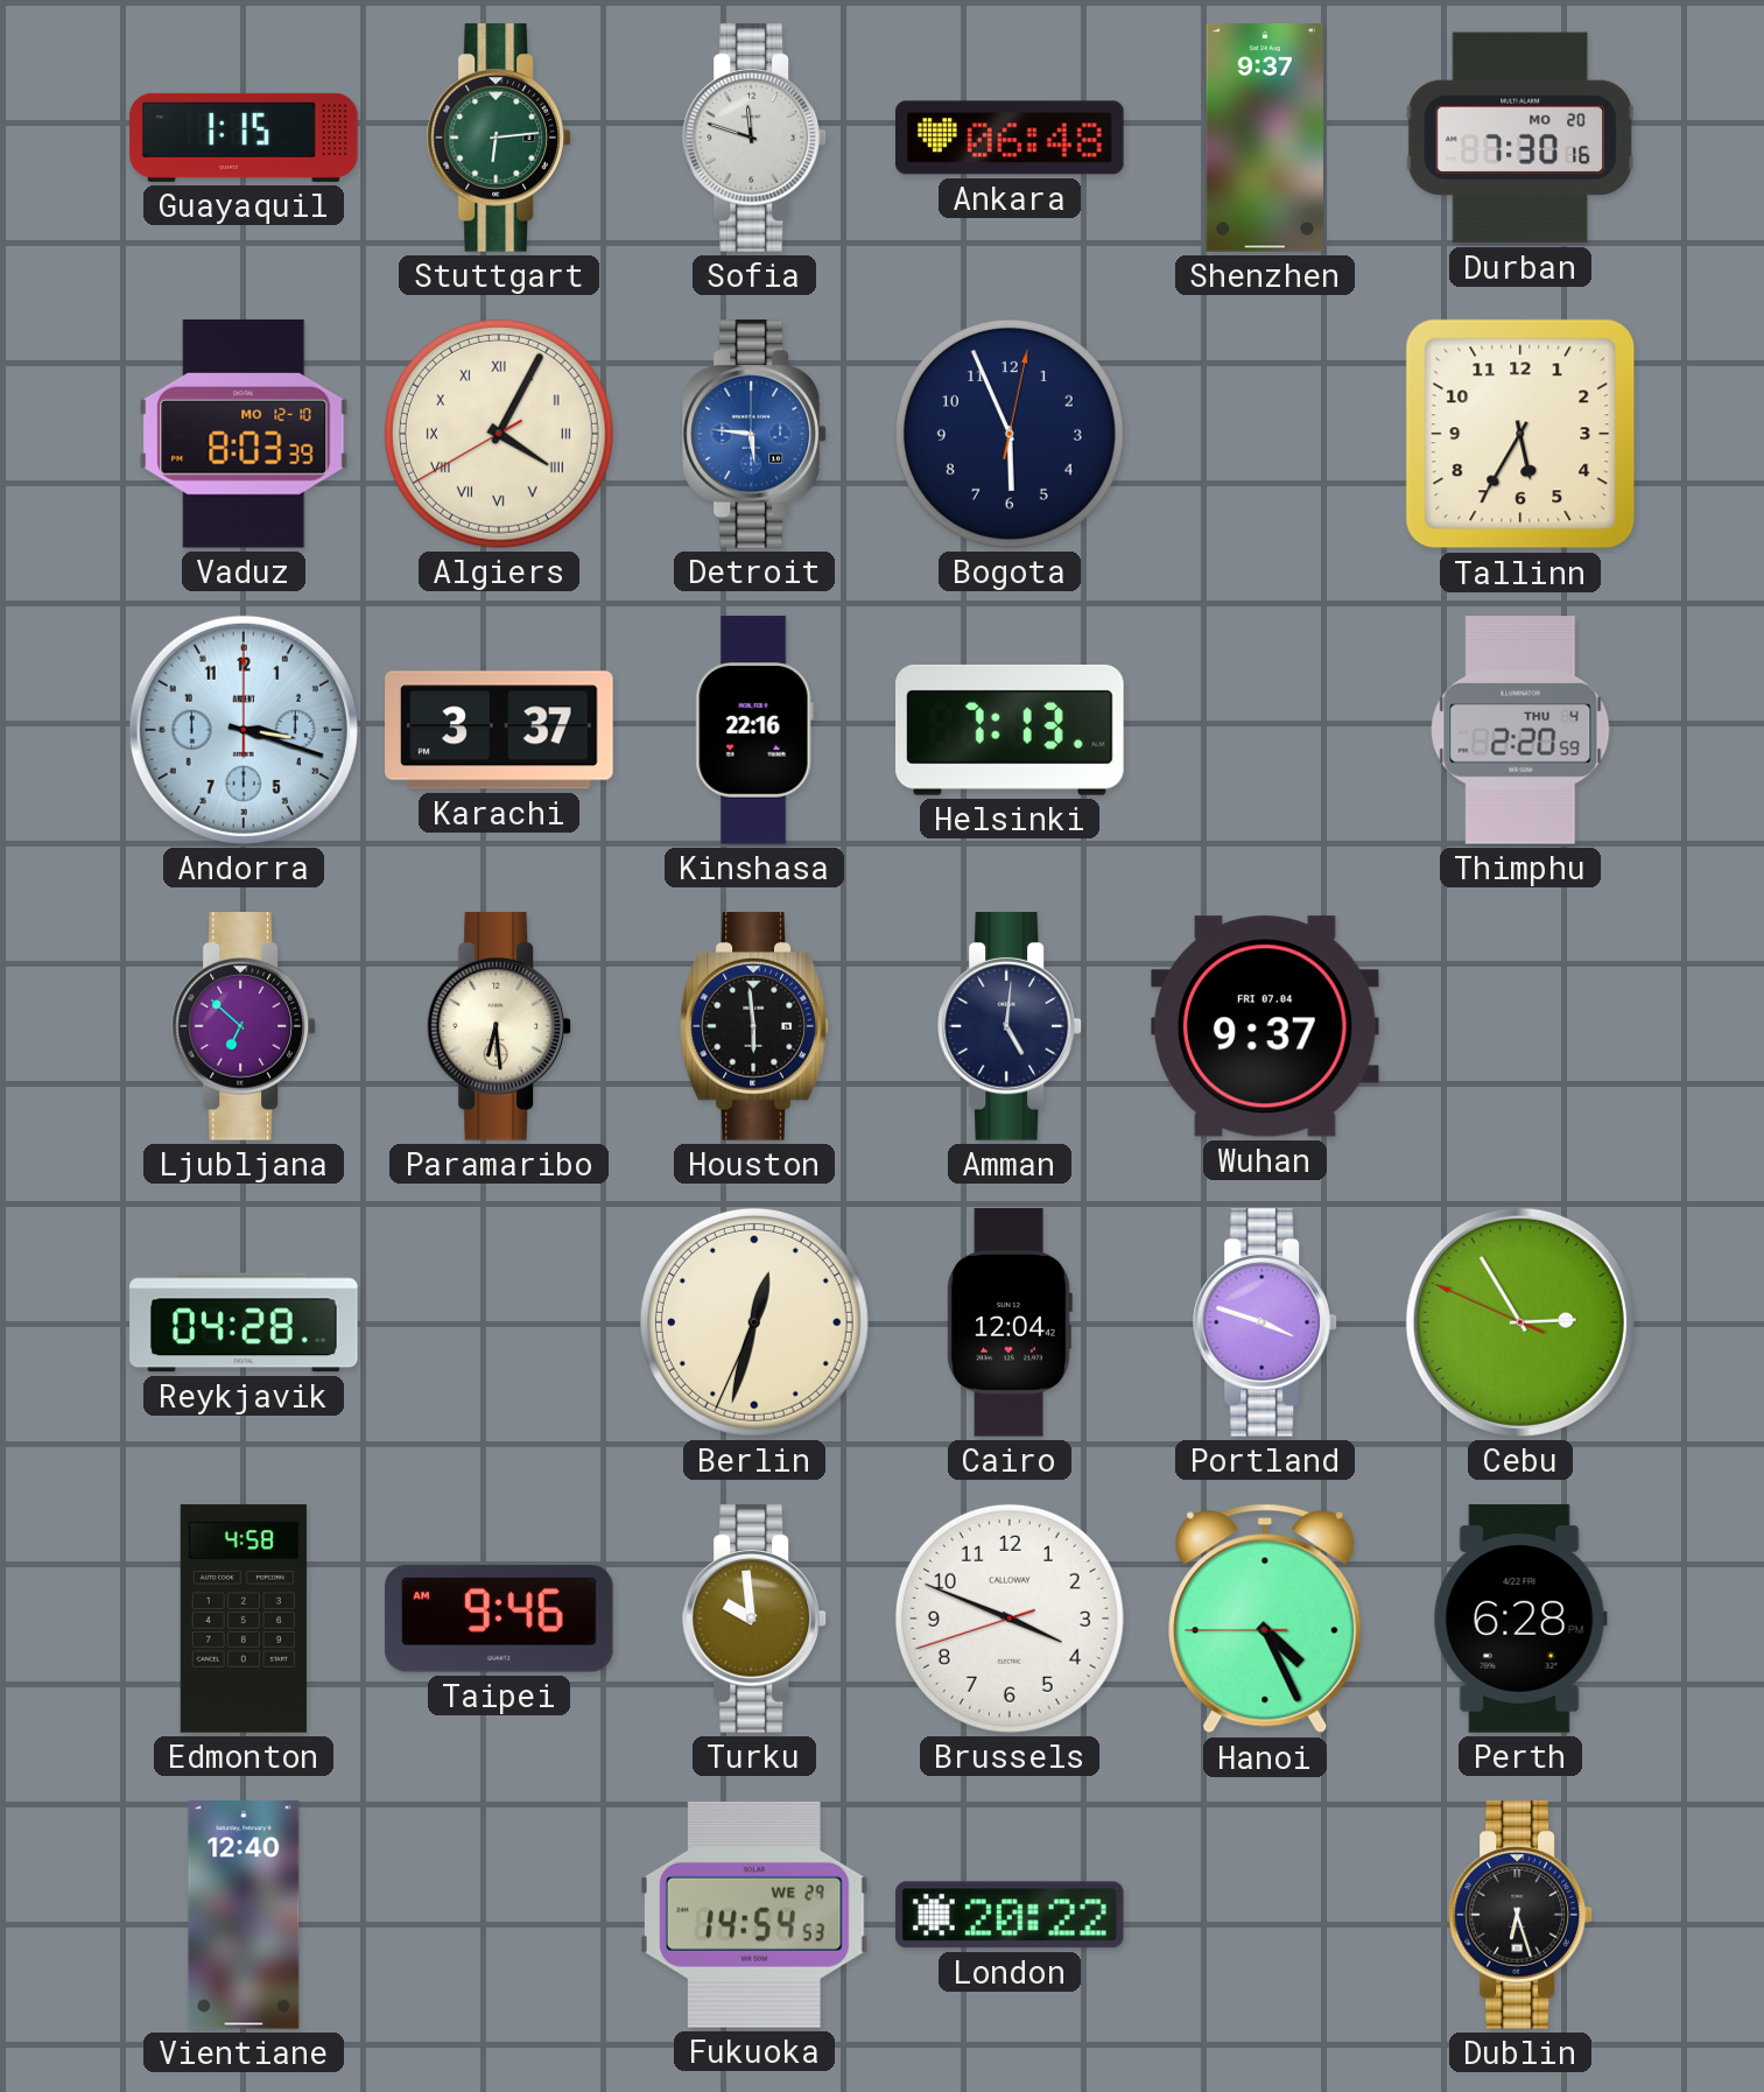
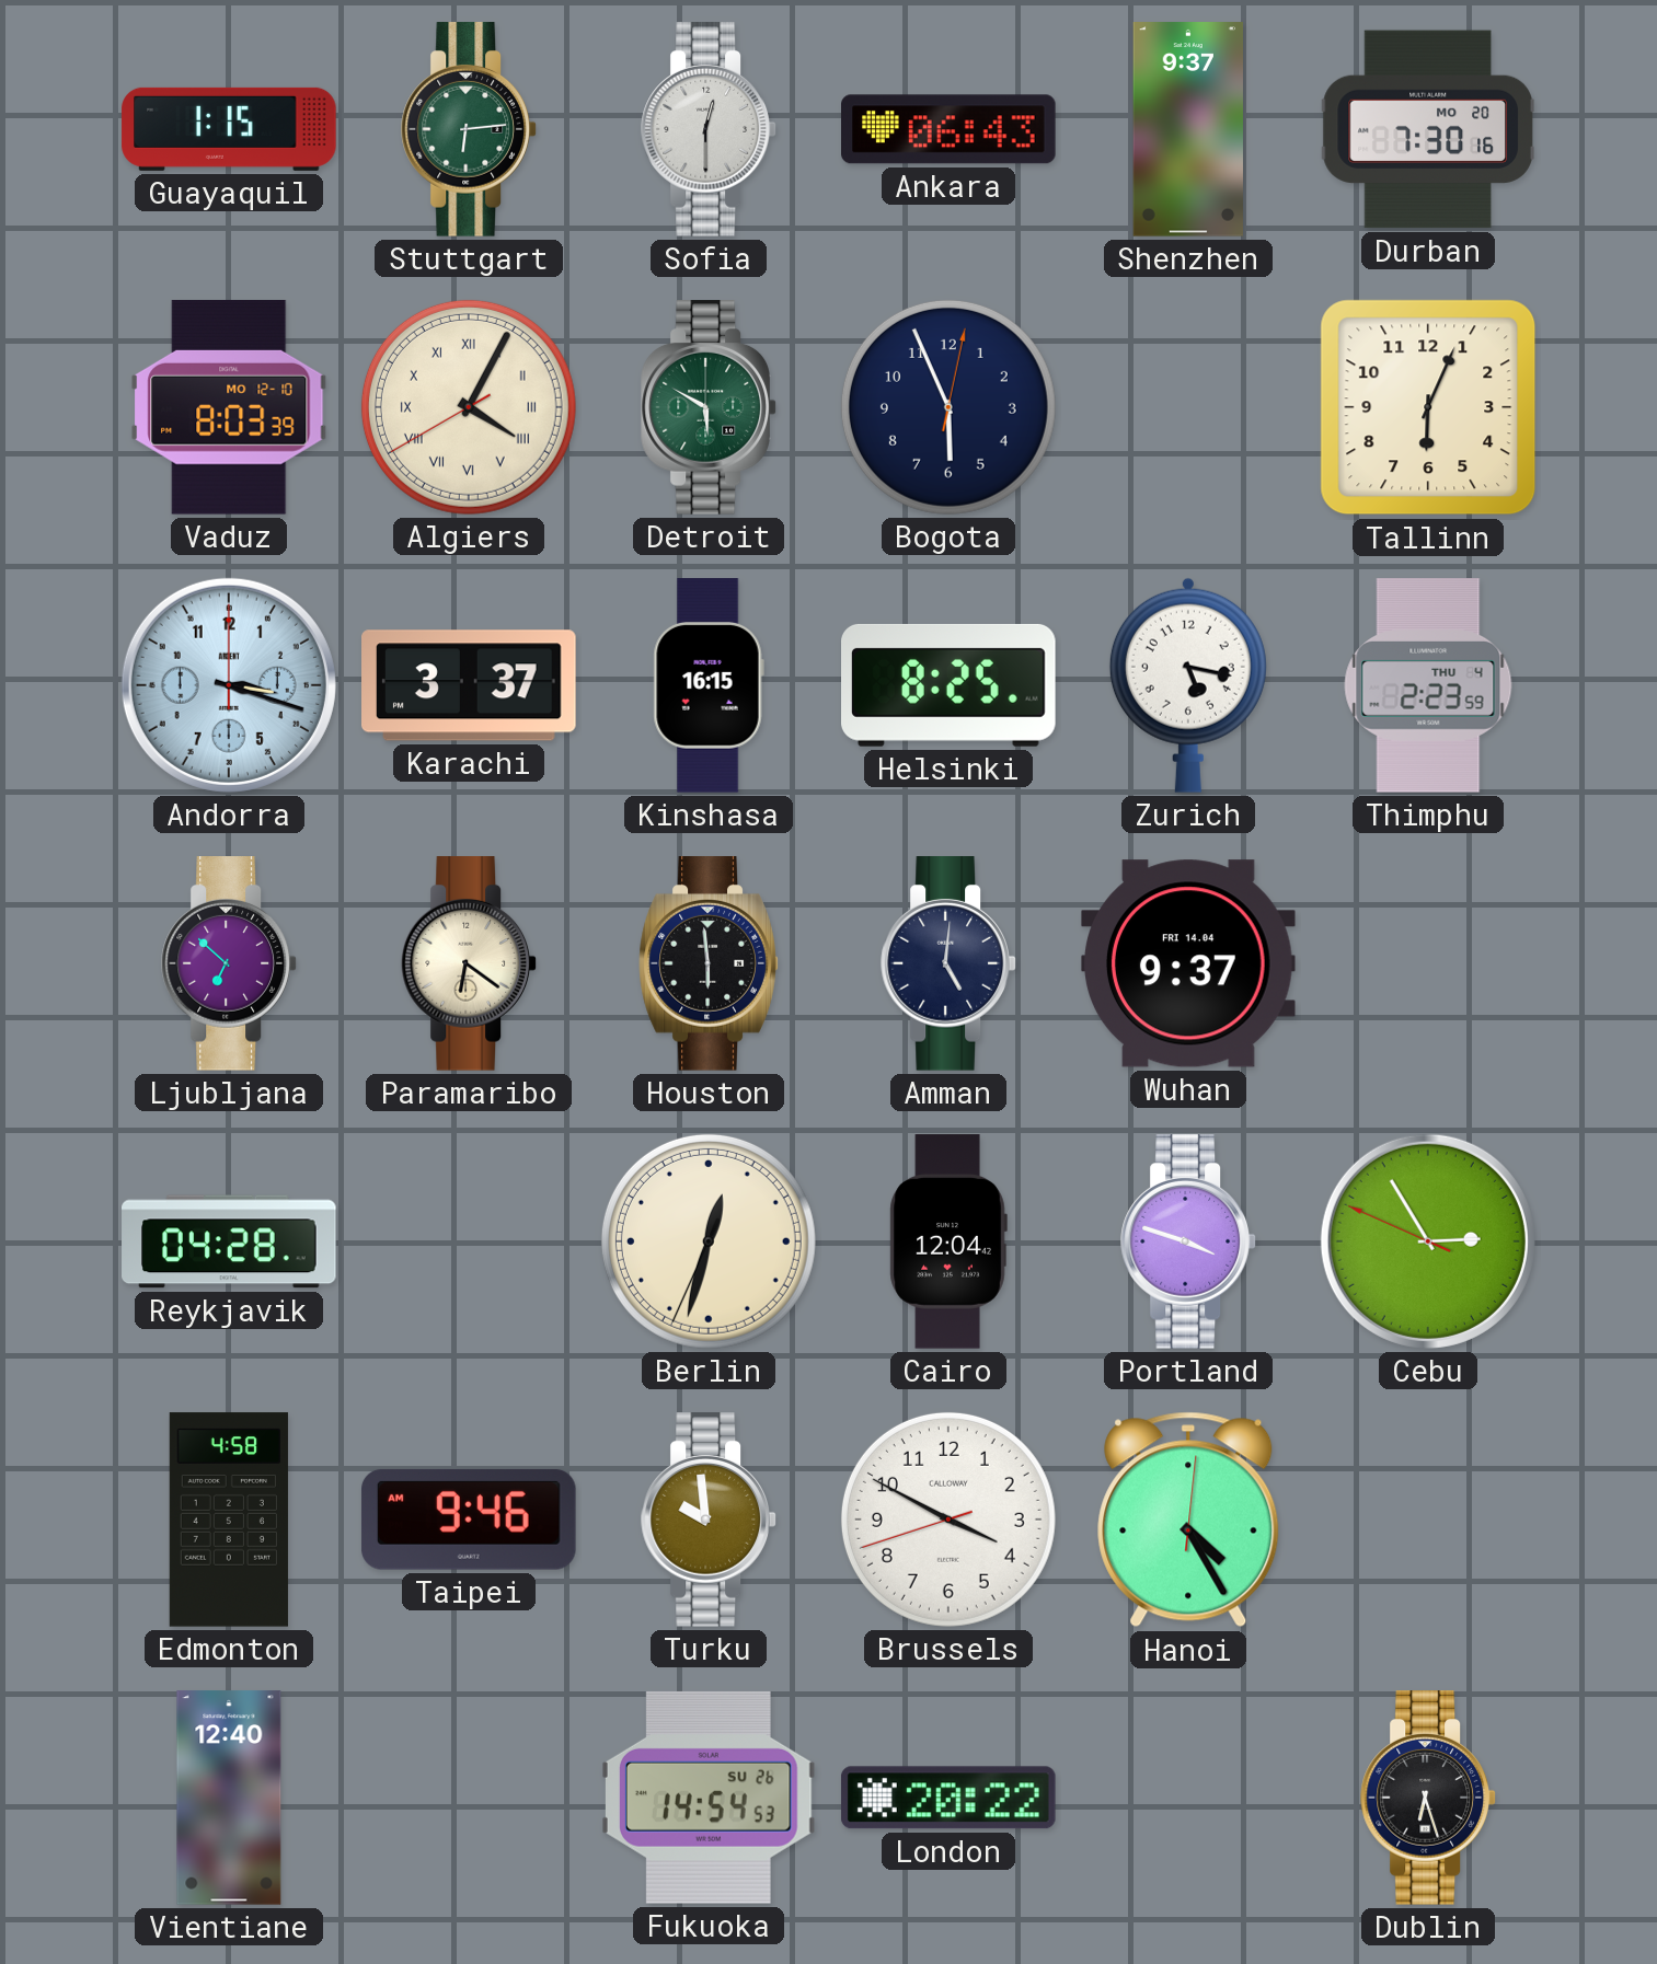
Sofia: 11:48 -> 12:30
Ankara: 06:48 -> 06:43
Detroit: 5:46 -> 5:50
Detroit dial: blue -> green
Tallinn: 5:35 -> 6:04
Kinshasa: 22:16 -> 16:15
Helsinki: 7:13 -> 8:25
Zurich: none -> 5:17
Thimphu: 2:20 -> 2:23
Paramaribo: 6:29 -> 6:21
Wuhan date: FRI 07.04 -> FRI 14.04
Brussels: 3:48 -> 3:49
Hanoi: 4:25:45 -> 4:25:01
Perth: 6:28 -> none
Fukuoka date: WE 29 -> SU 26
